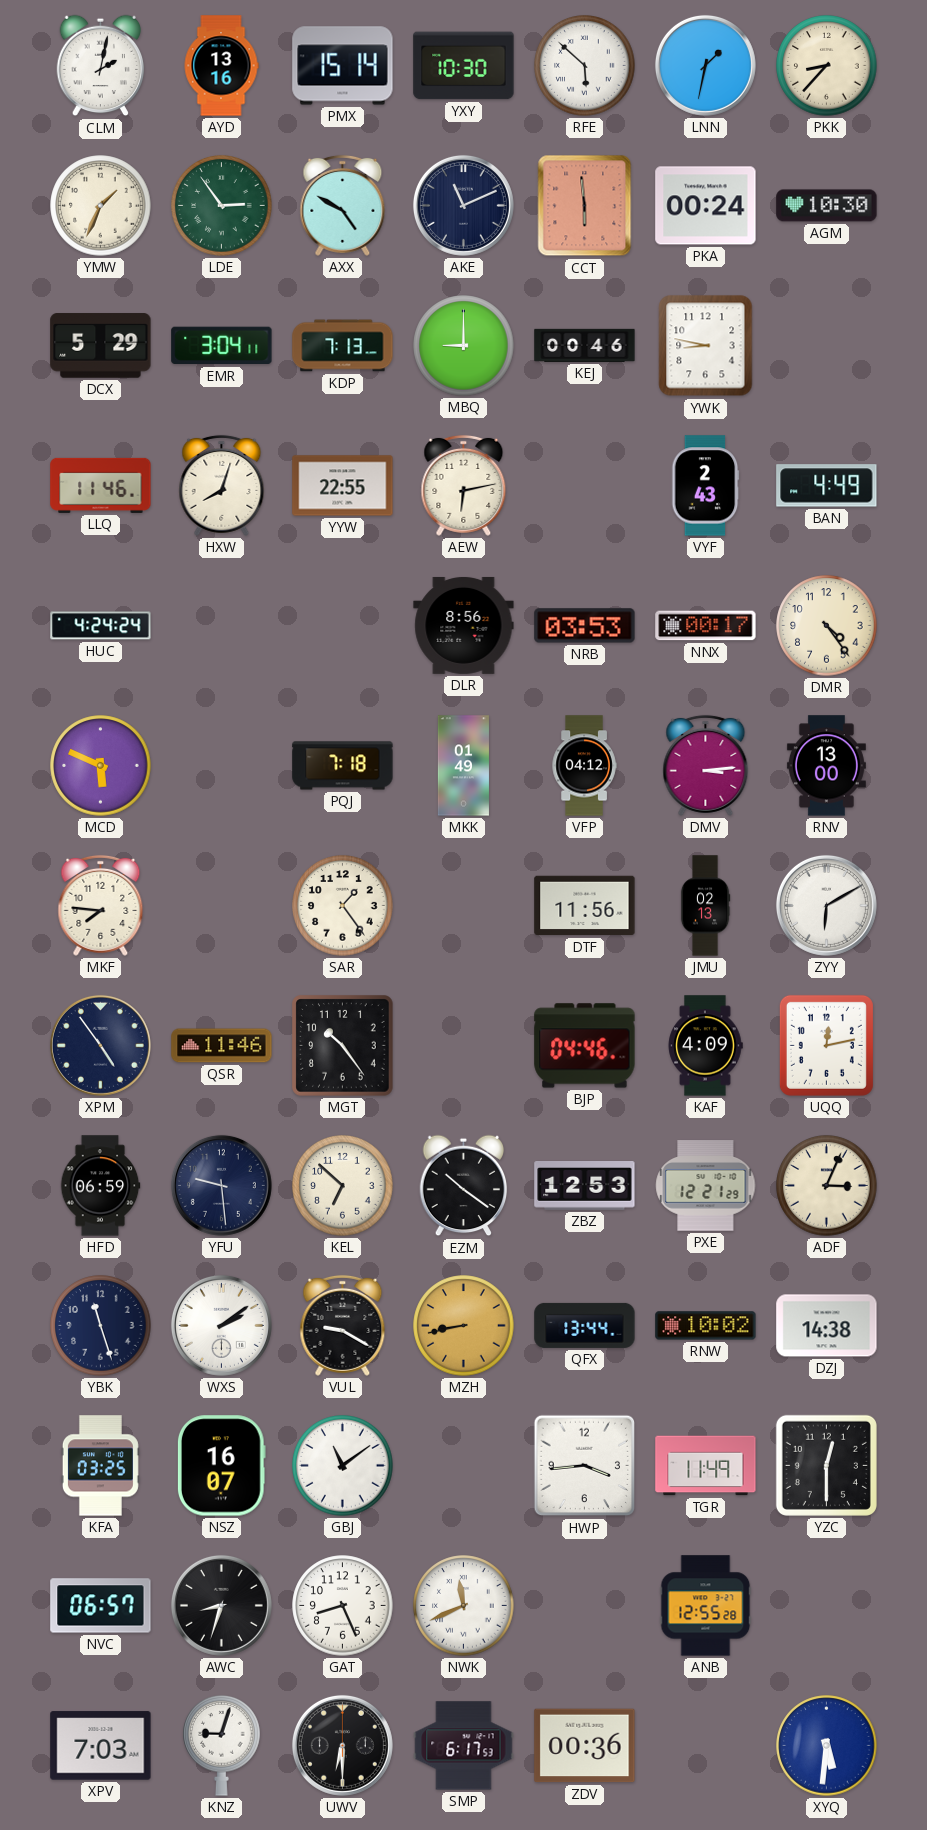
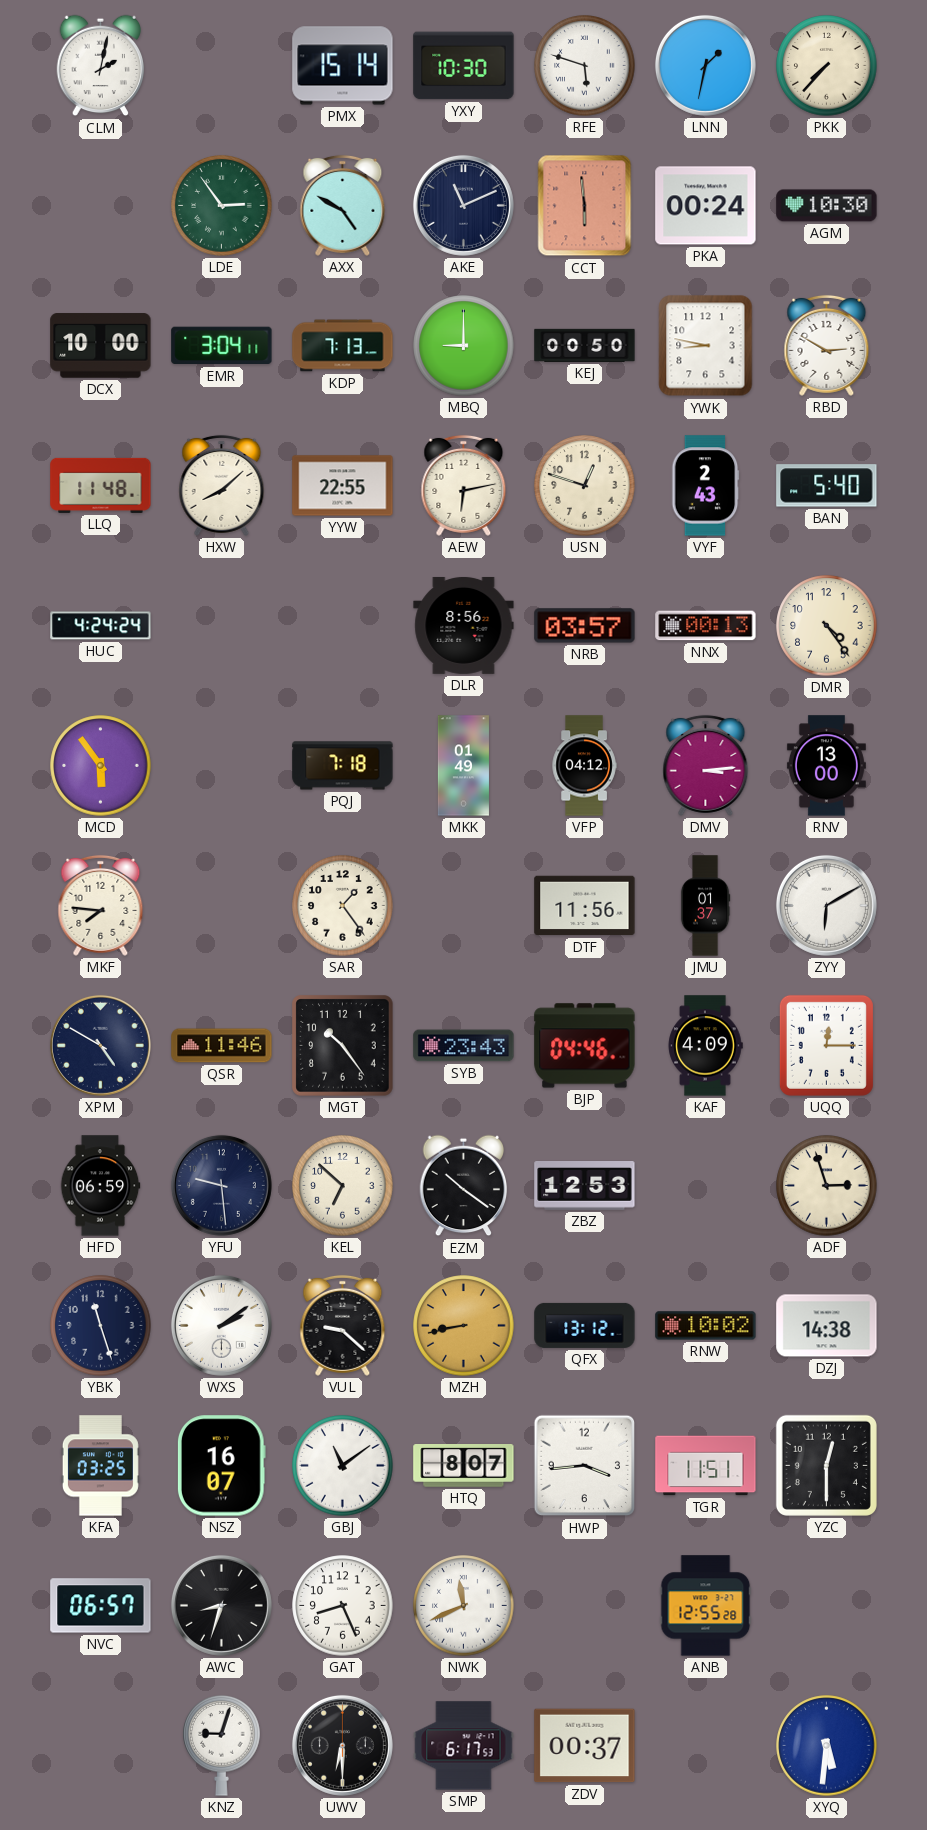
AYD: 13:16 -> none
RFE: 5:52 -> 5:48
PKK: 8:37 -> 7:37
YMW: 1:34 -> none
DCX: 5:29 -> 10:00
KEJ: 00:46 -> 00:50
RBD: none -> 2:50
LLQ: 11:46 -> 11:48
HXW: 8:03 -> 8:08
USN: none -> 12:48
BAN: 4:49 -> 5:40
NRB: 03:53 -> 03:57
NNX: 00:17 -> 00:13
MCD: 5:49 -> 5:54
JMU: 02:13 -> 01:37
XPM: 4:54 -> 4:50
SYB: none -> 23:43
UQQ: 12:13 -> 12:15
PXE: 12:21 -> none
ADF: 3:04 -> 2:57
VUL: 9:20 -> 9:22
QFX: 13:44 -> 13:12
HTQ: none -> 8:07
TGR: 11:49 -> 11:51
XPV: 7:03 -> none
ZDV: 00:36 -> 00:37
